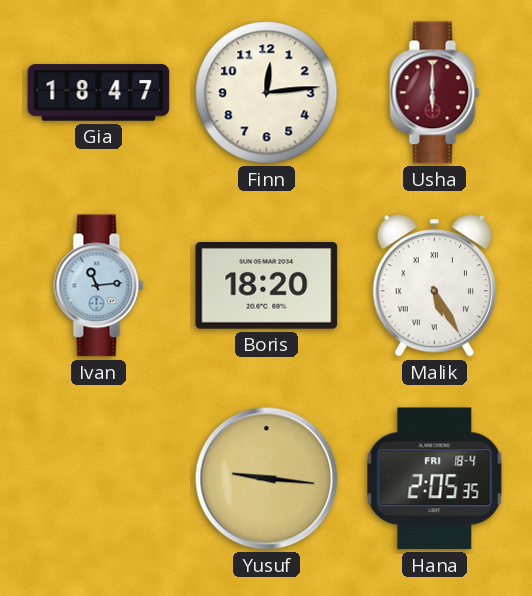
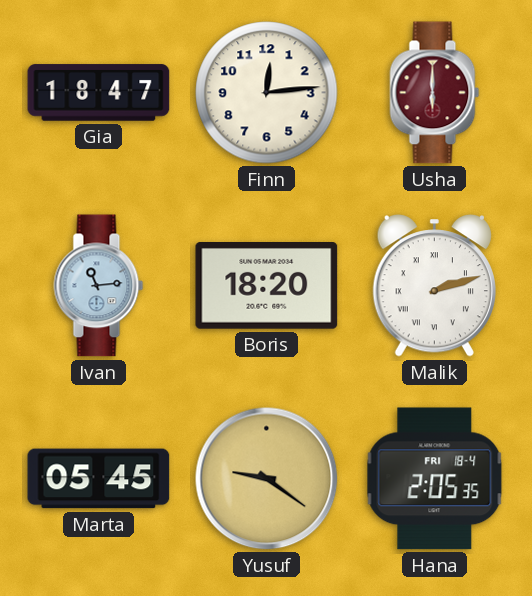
Malik: 5:25 -> 2:12
Marta: none -> 05:45
Yusuf: 9:16 -> 9:21
